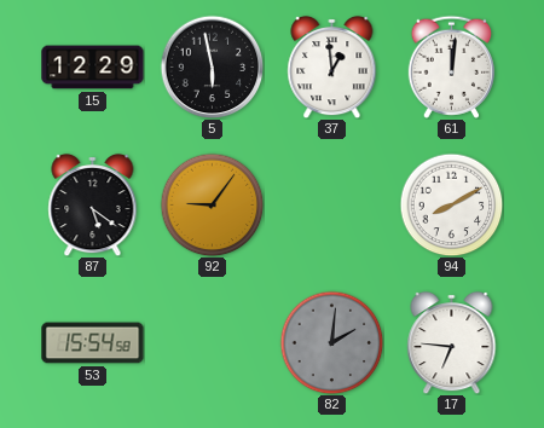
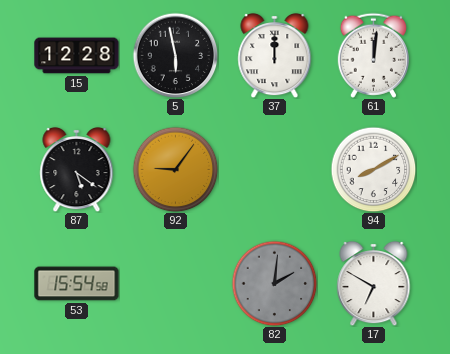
15: 12:29 -> 12:28
37: 12:59 -> 12:00
17: 6:46 -> 6:50
